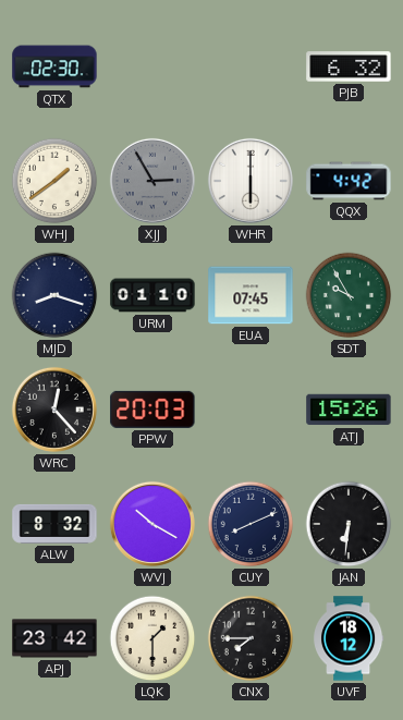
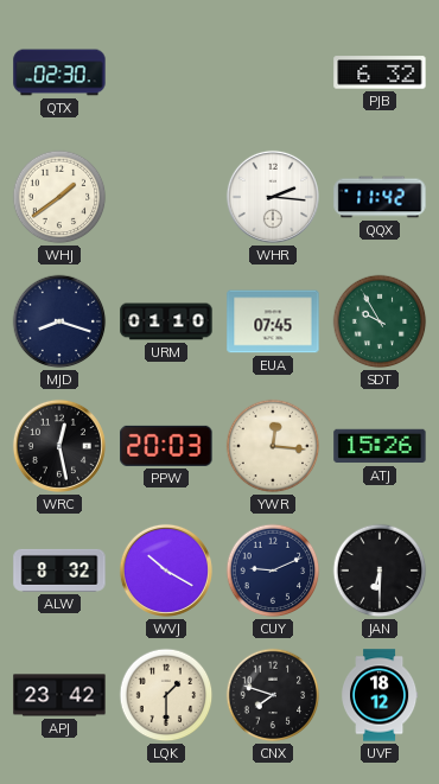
XJJ: 2:55 -> none
WHR: 6:00 -> 2:16
QQX: 4:42 -> 11:42
WRC: 12:23 -> 12:28
YWR: none -> 12:16
CUY: 8:11 -> 9:11
JAN: 6:31 -> 6:30
CNX: 7:45 -> 7:48
